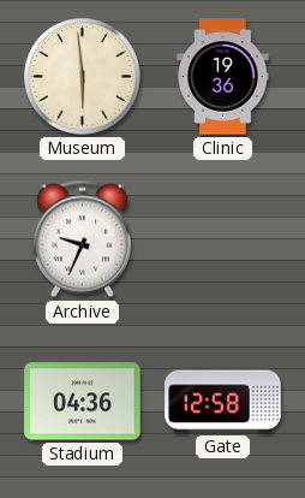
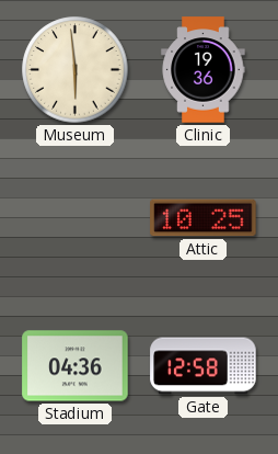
Archive: 9:34 -> none
Attic: none -> 10:25
